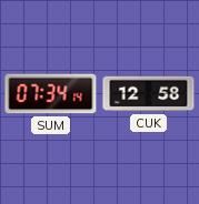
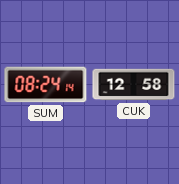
SUM: 07:34 -> 08:24
